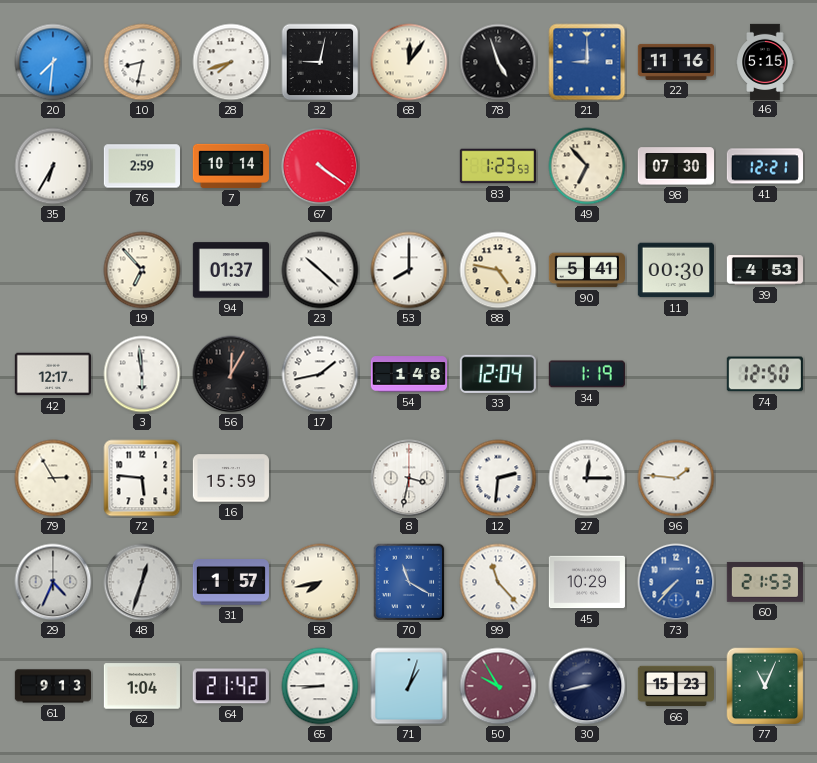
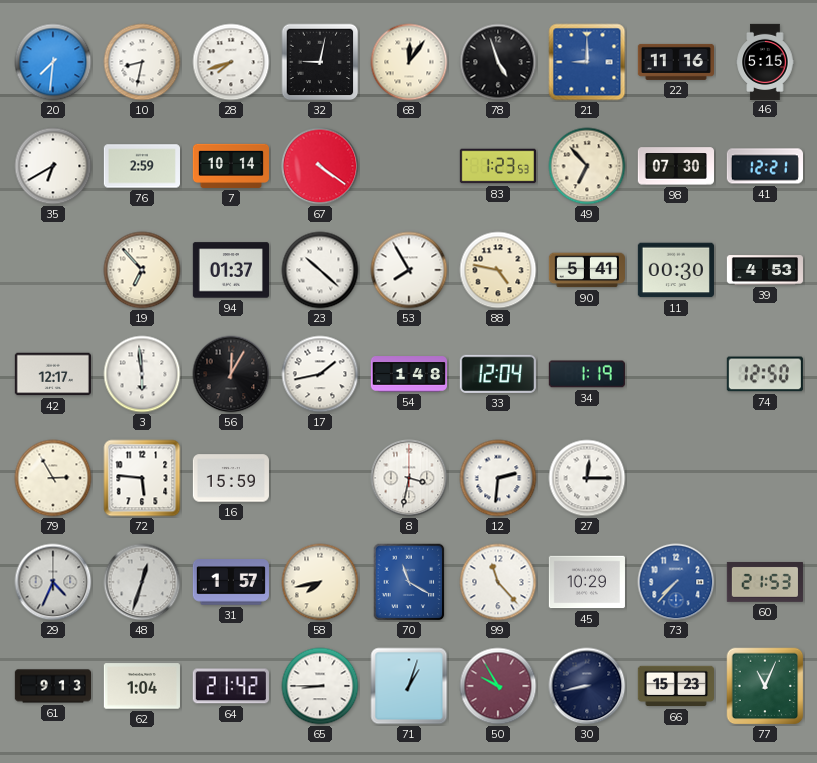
35: 6:35 -> 6:40
53: 8:00 -> 7:55
96: 1:46 -> none
